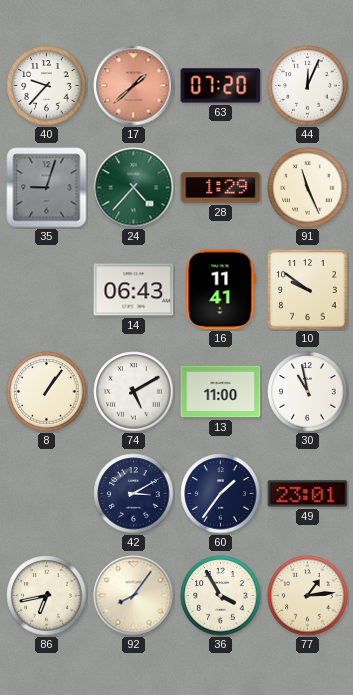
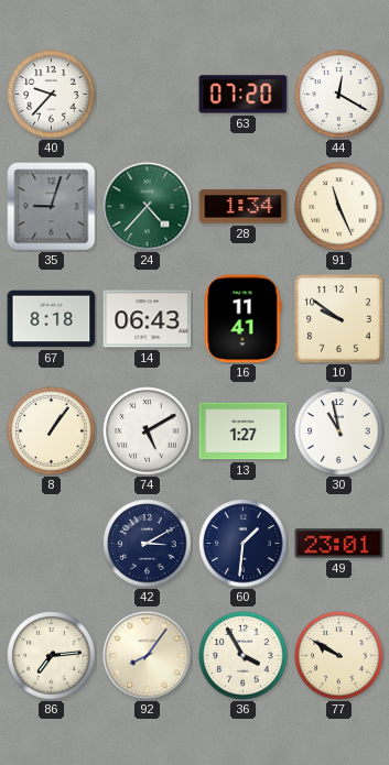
17: 1:38 -> none
44: 12:04 -> 12:20
28: 1:29 -> 1:34
67: none -> 8:18
13: 11:00 -> 1:27
60: 1:36 -> 1:31
86: 6:43 -> 7:14
77: 1:14 -> 9:50
